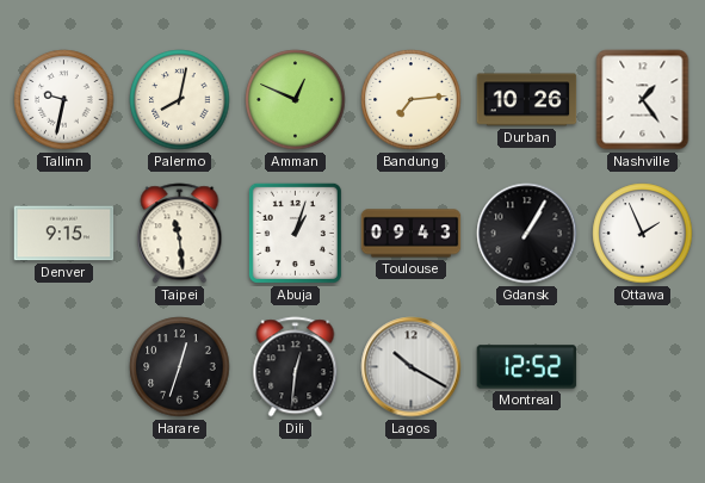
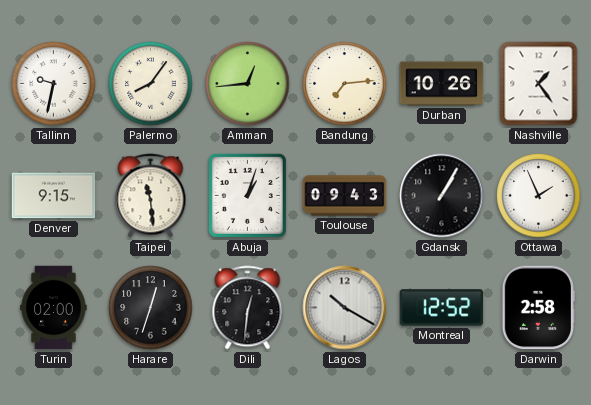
Palermo: 8:02 -> 8:06
Amman: 12:49 -> 12:44
Turin: none -> 02:00
Darwin: none -> 2:58
